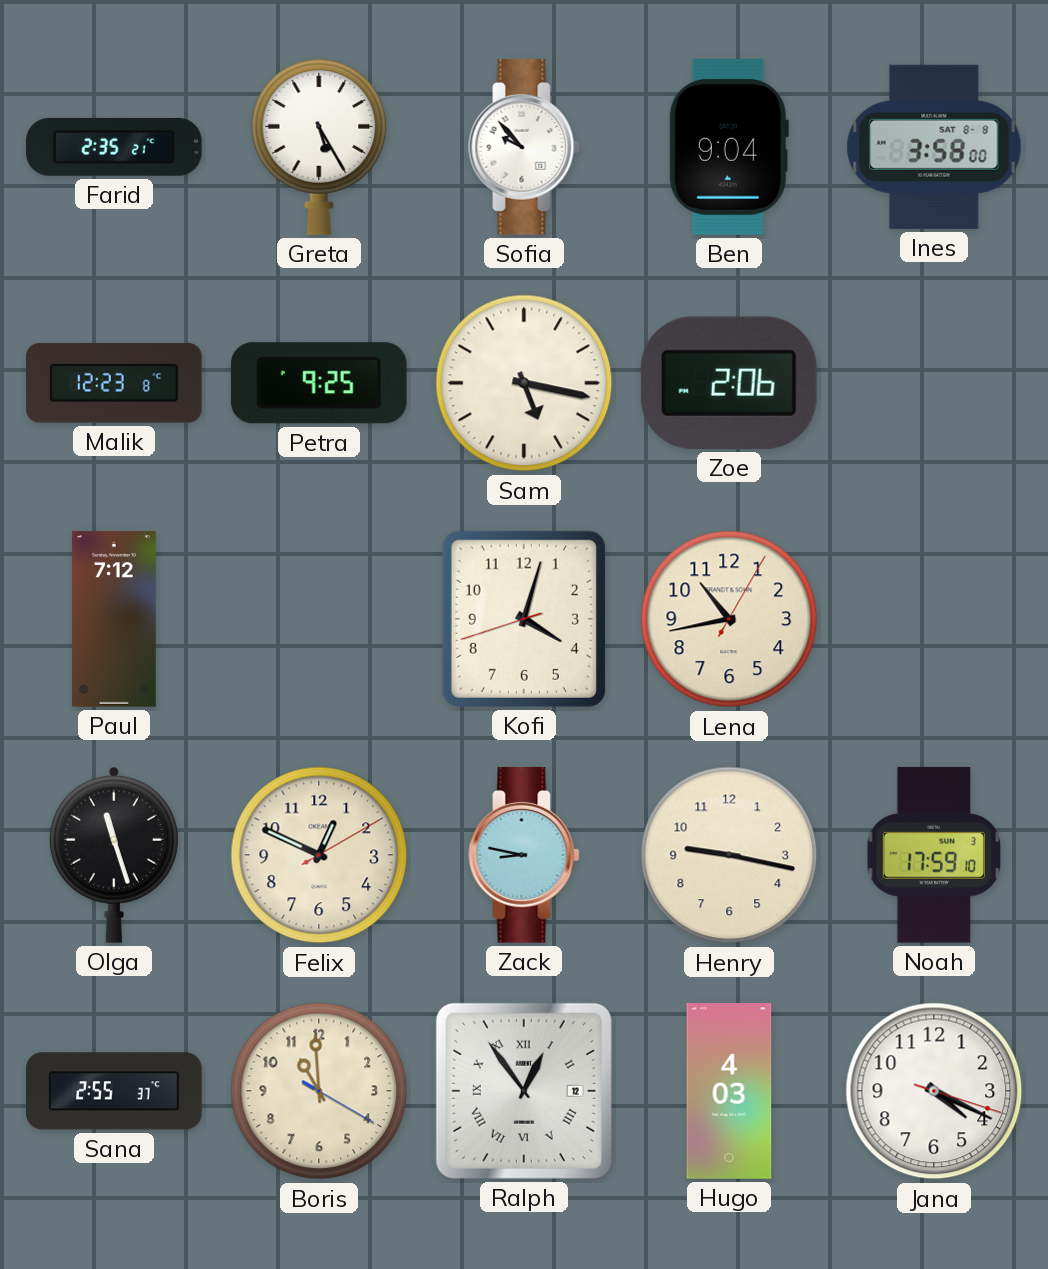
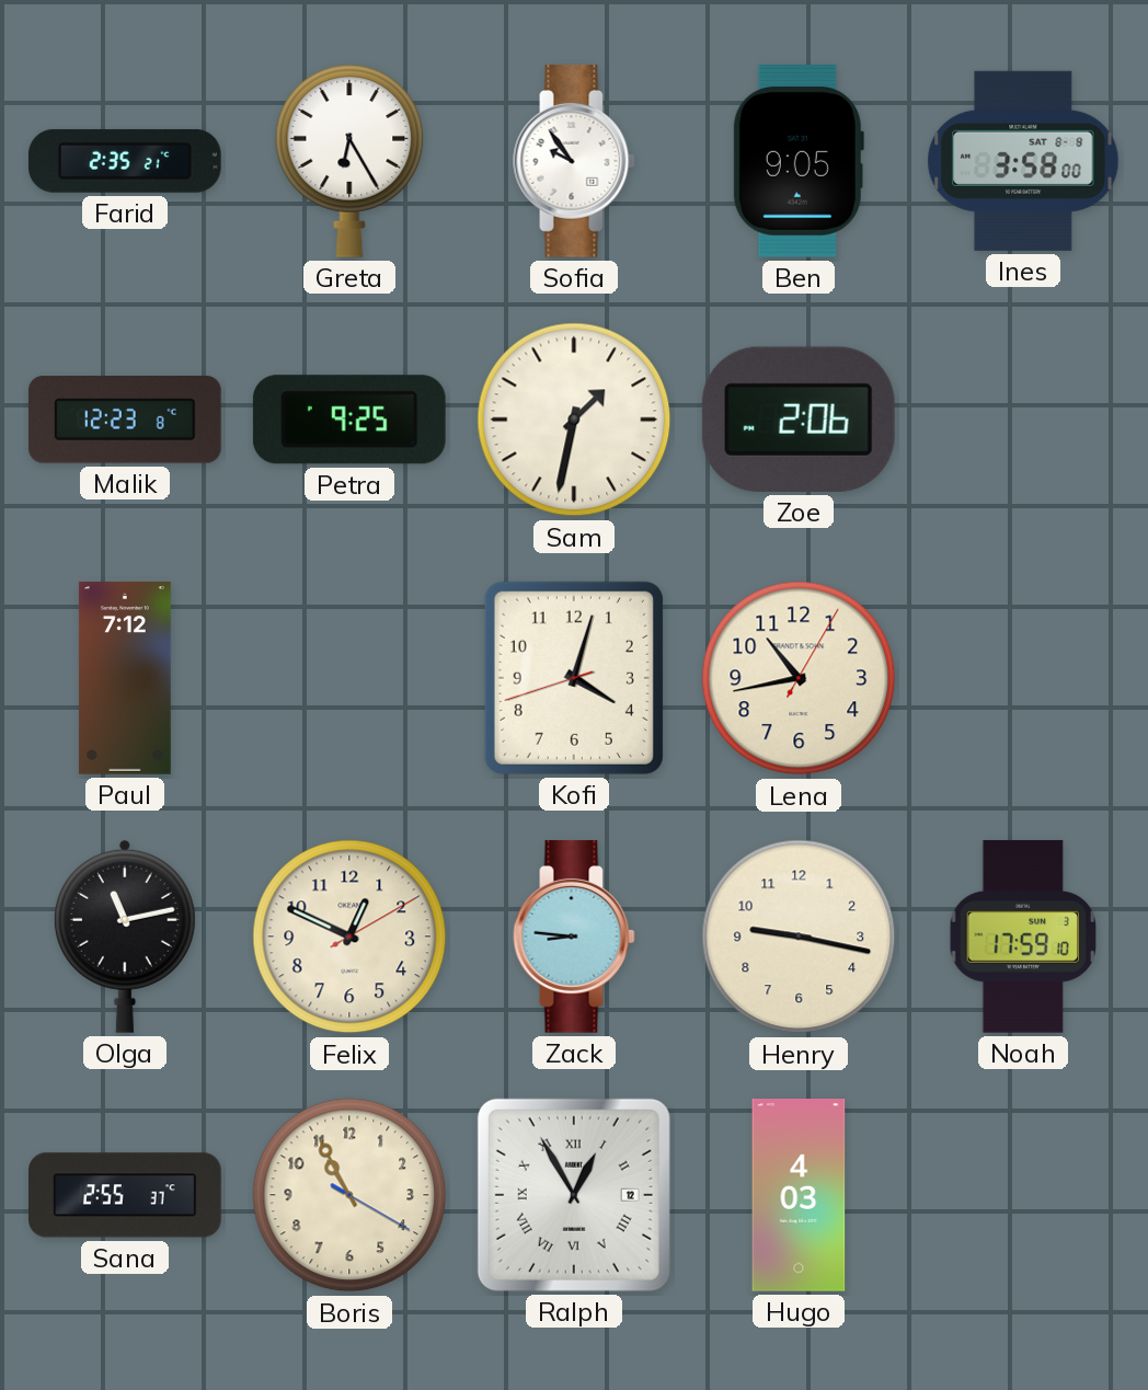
Greta: 5:25 -> 6:25
Sofia: 9:53 -> 9:54
Ben: 9:04 -> 9:05
Sam: 5:17 -> 1:32
Olga: 11:27 -> 11:13
Zack: 8:47 -> 8:46
Boris: 10:59 -> 10:55
Ralph: 12:54 -> 12:55
Jana: 4:19 -> none
